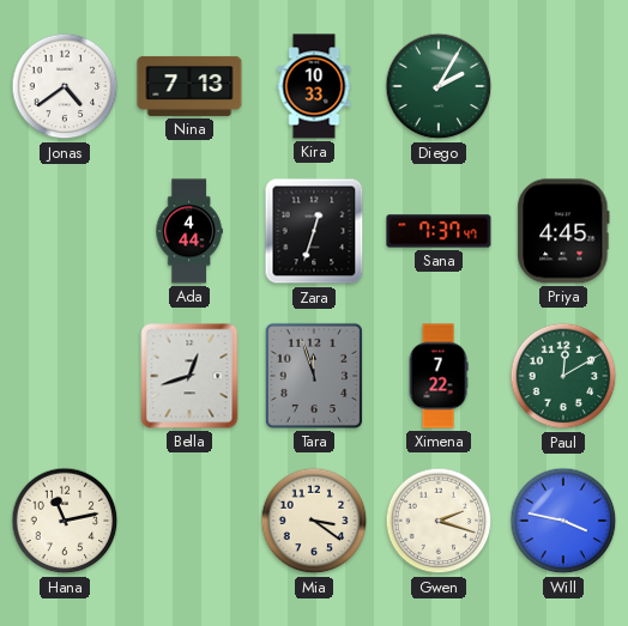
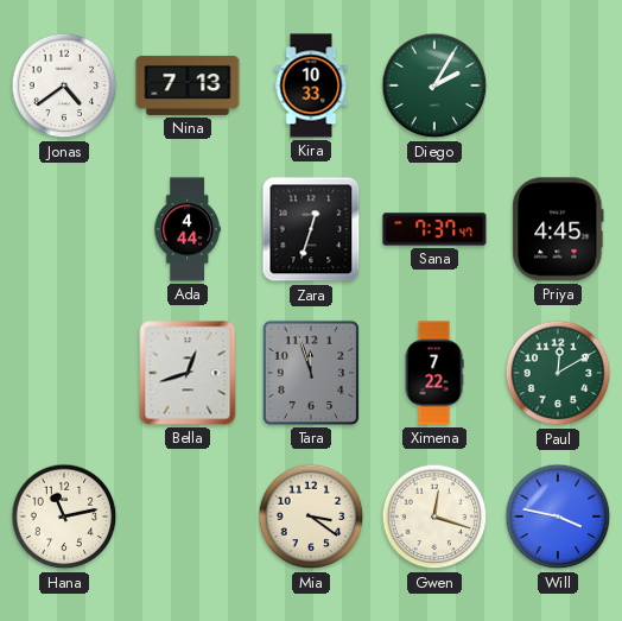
Gwen: 2:18 -> 12:18
